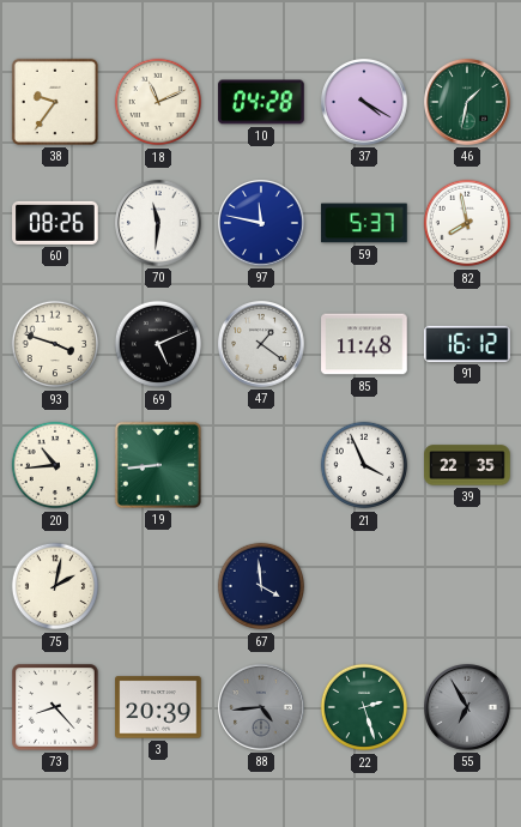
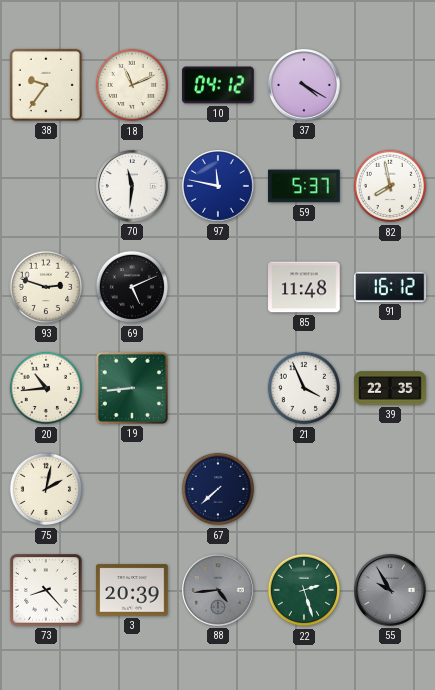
10: 04:28 -> 04:12
46: 1:32 -> none
60: 08:26 -> none
93: 3:48 -> 2:48
47: 1:21 -> none
67: 3:59 -> 7:38
55: 6:55 -> 9:55
